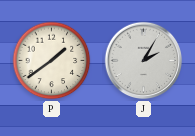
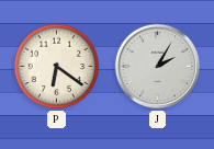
P: 1:39 -> 6:21
